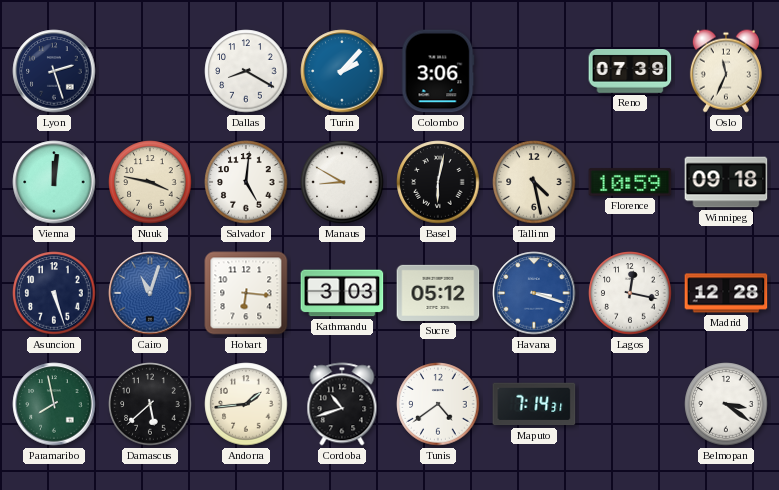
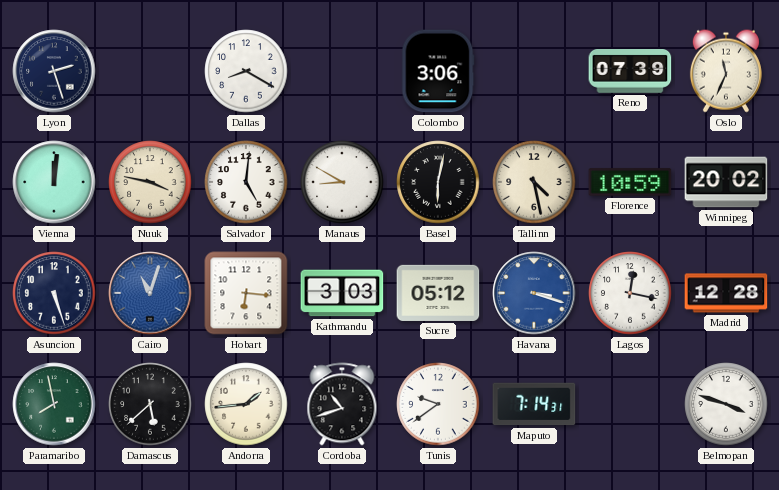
Turin: 2:07 -> none
Winnipeg: 09:18 -> 20:02
Tunis: 4:39 -> 9:39
Belmopan: 3:21 -> 3:48
